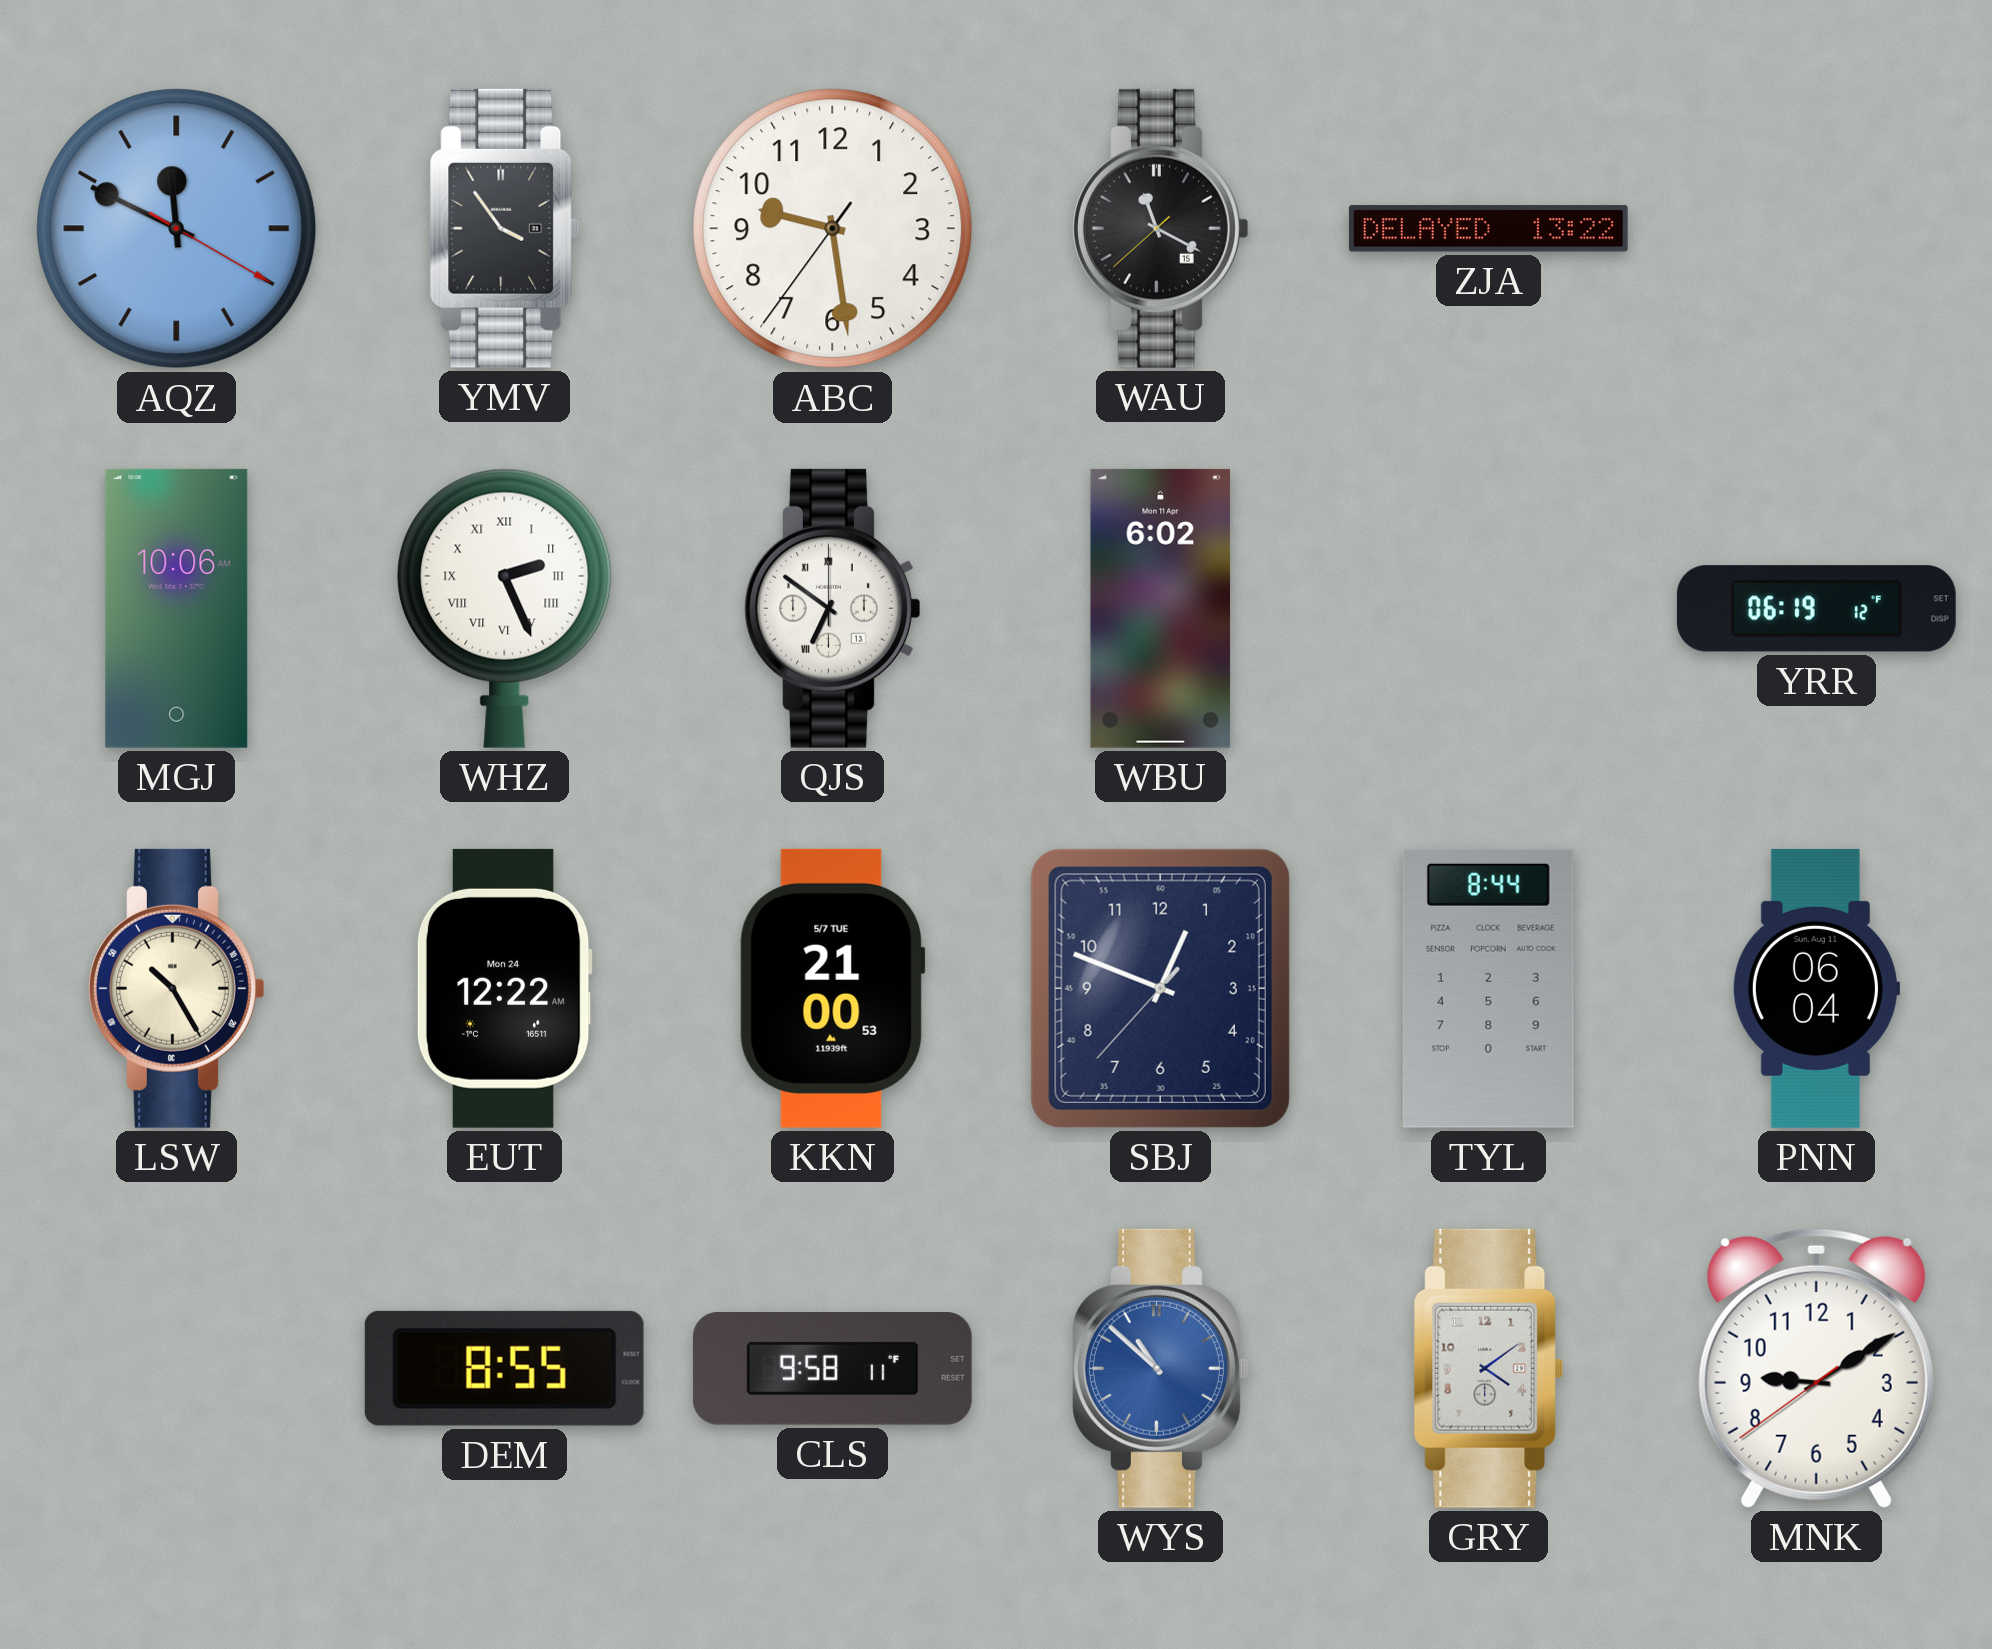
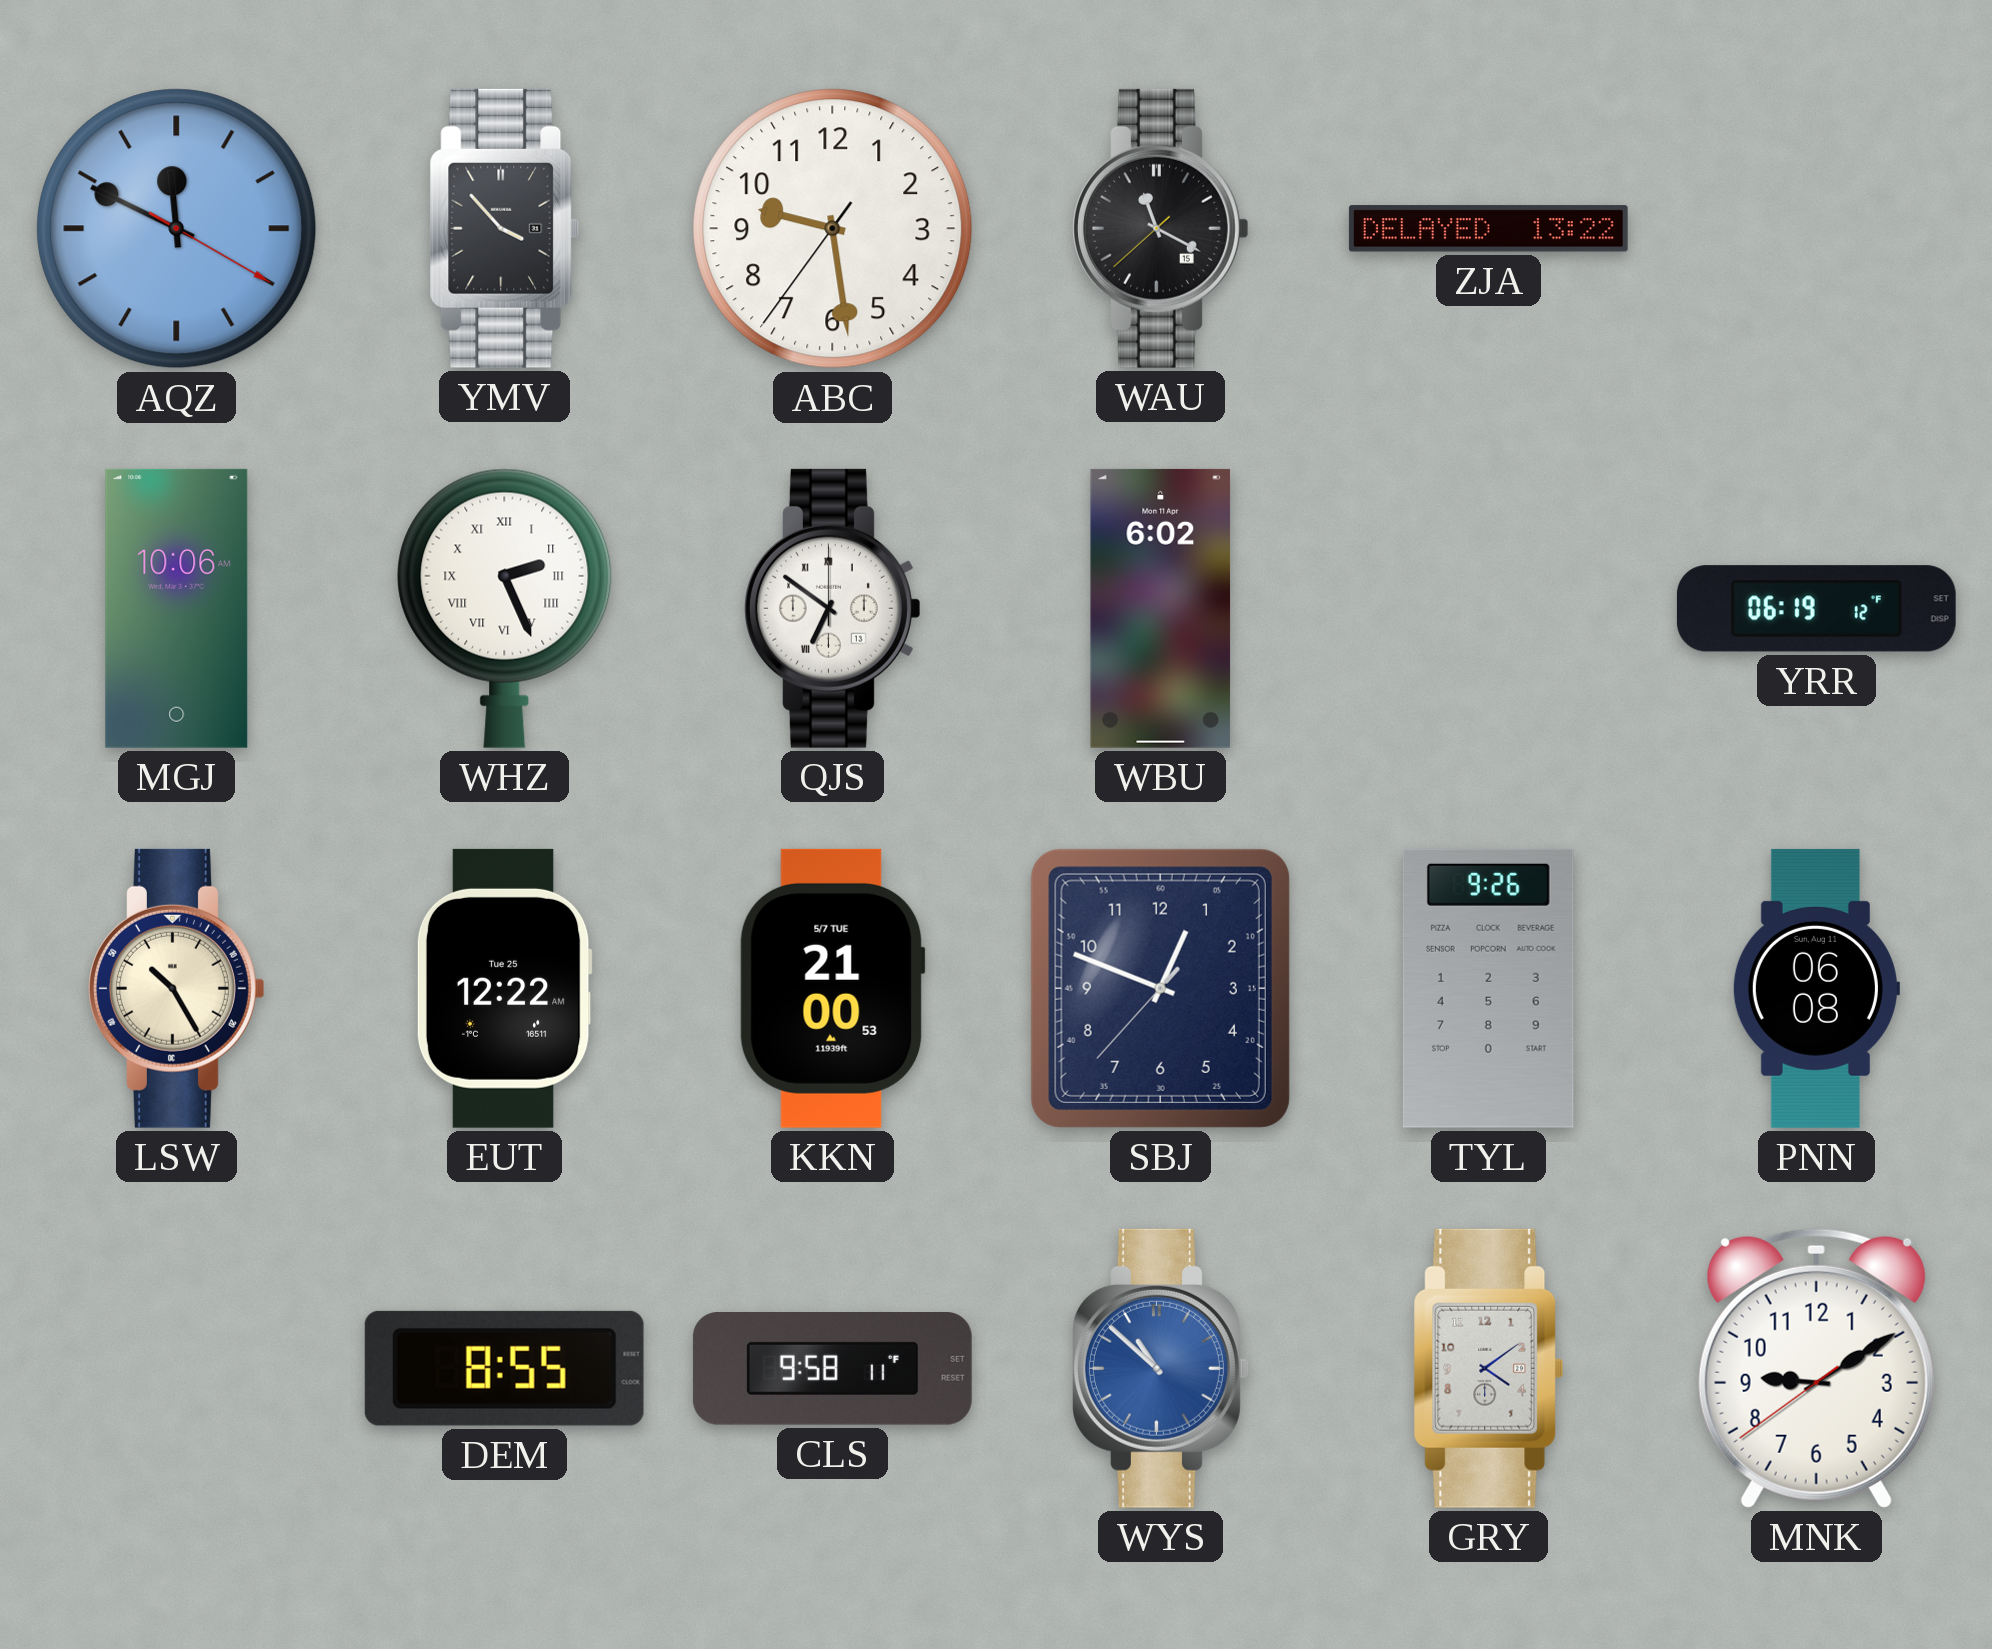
YMV: 3:54 -> 3:53
EUT date: Mon 24 -> Tue 25
TYL: 8:44 -> 9:26
PNN: 06:04 -> 06:08
